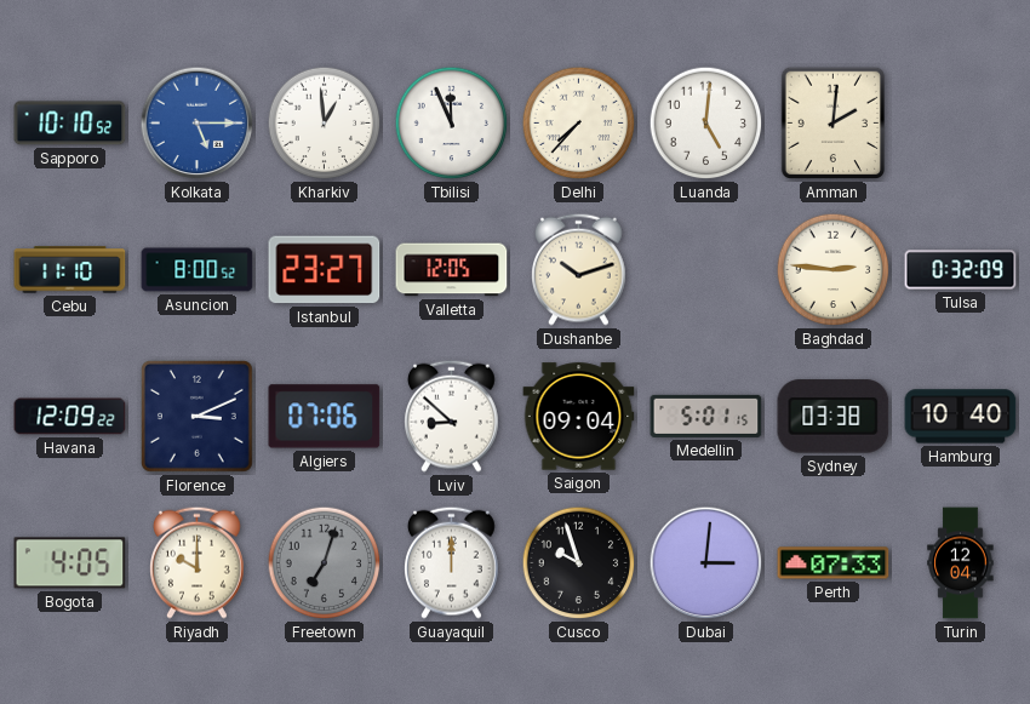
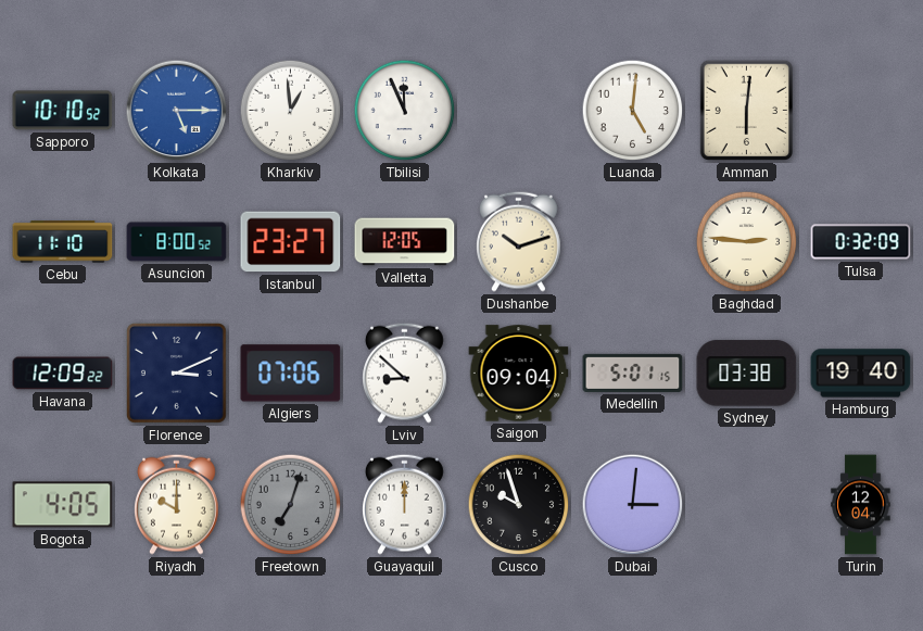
Delhi: 7:37 -> none
Amman: 2:01 -> 6:01
Hamburg: 10:40 -> 19:40
Perth: 07:33 -> none
